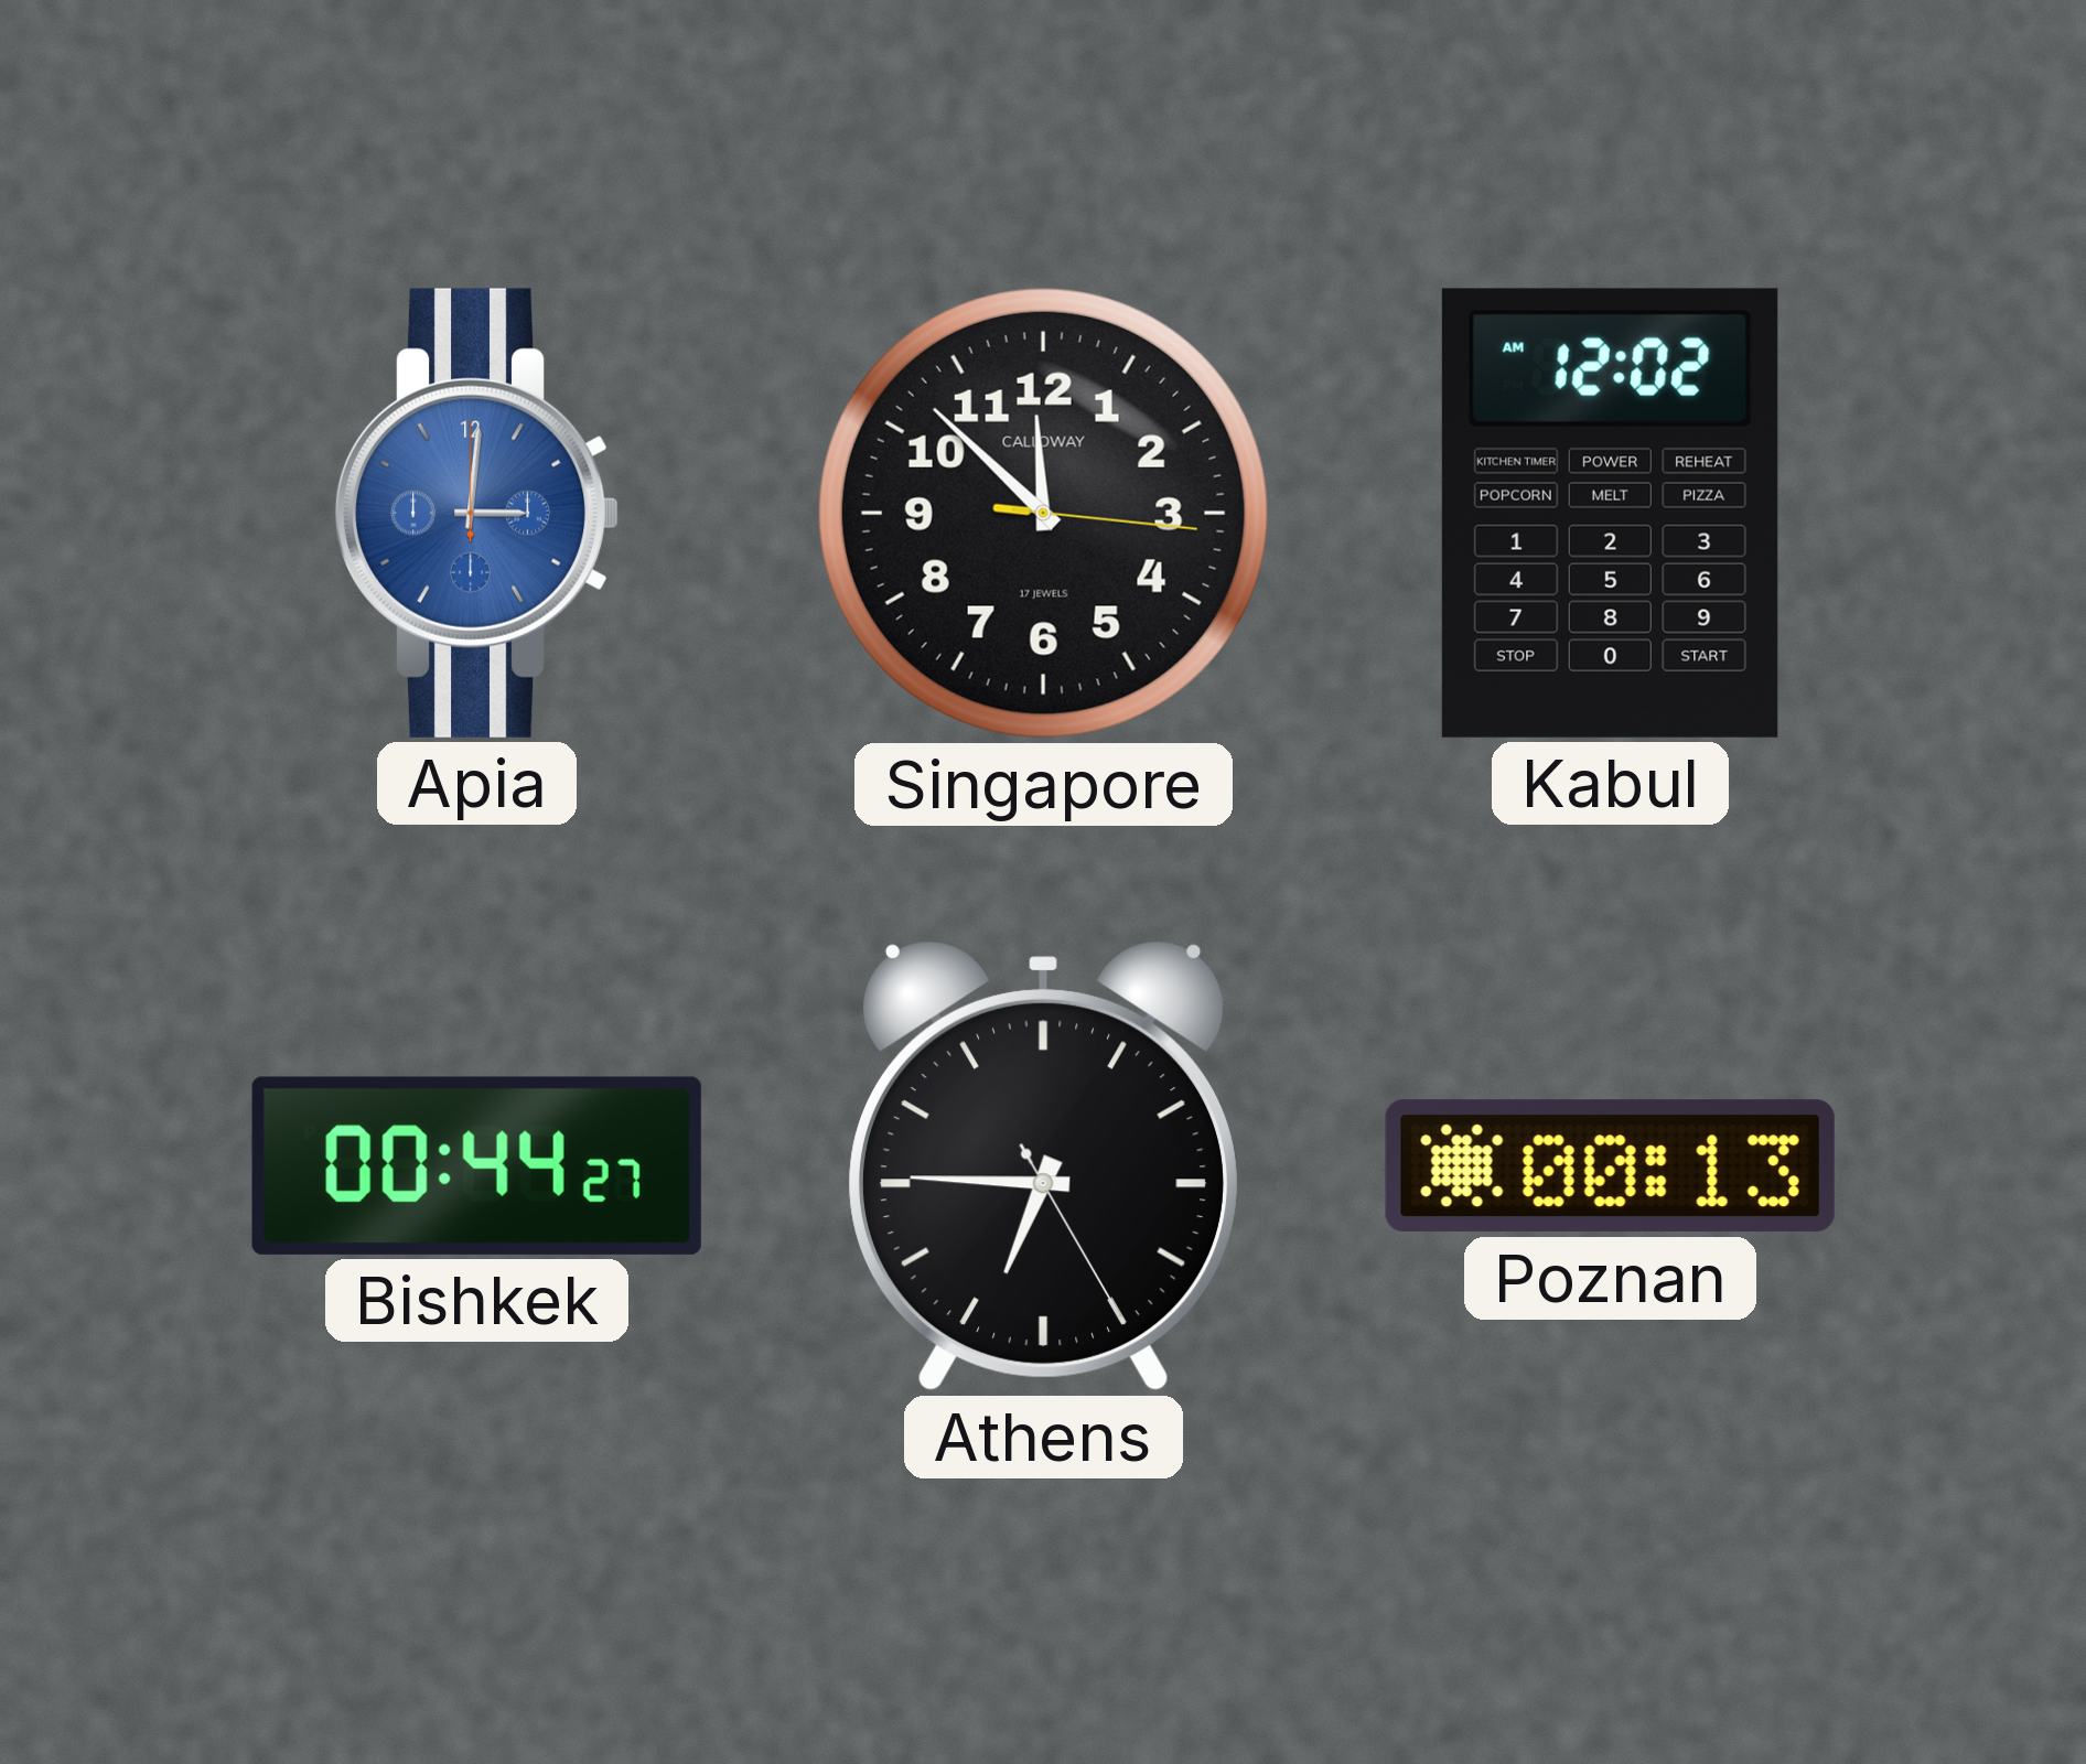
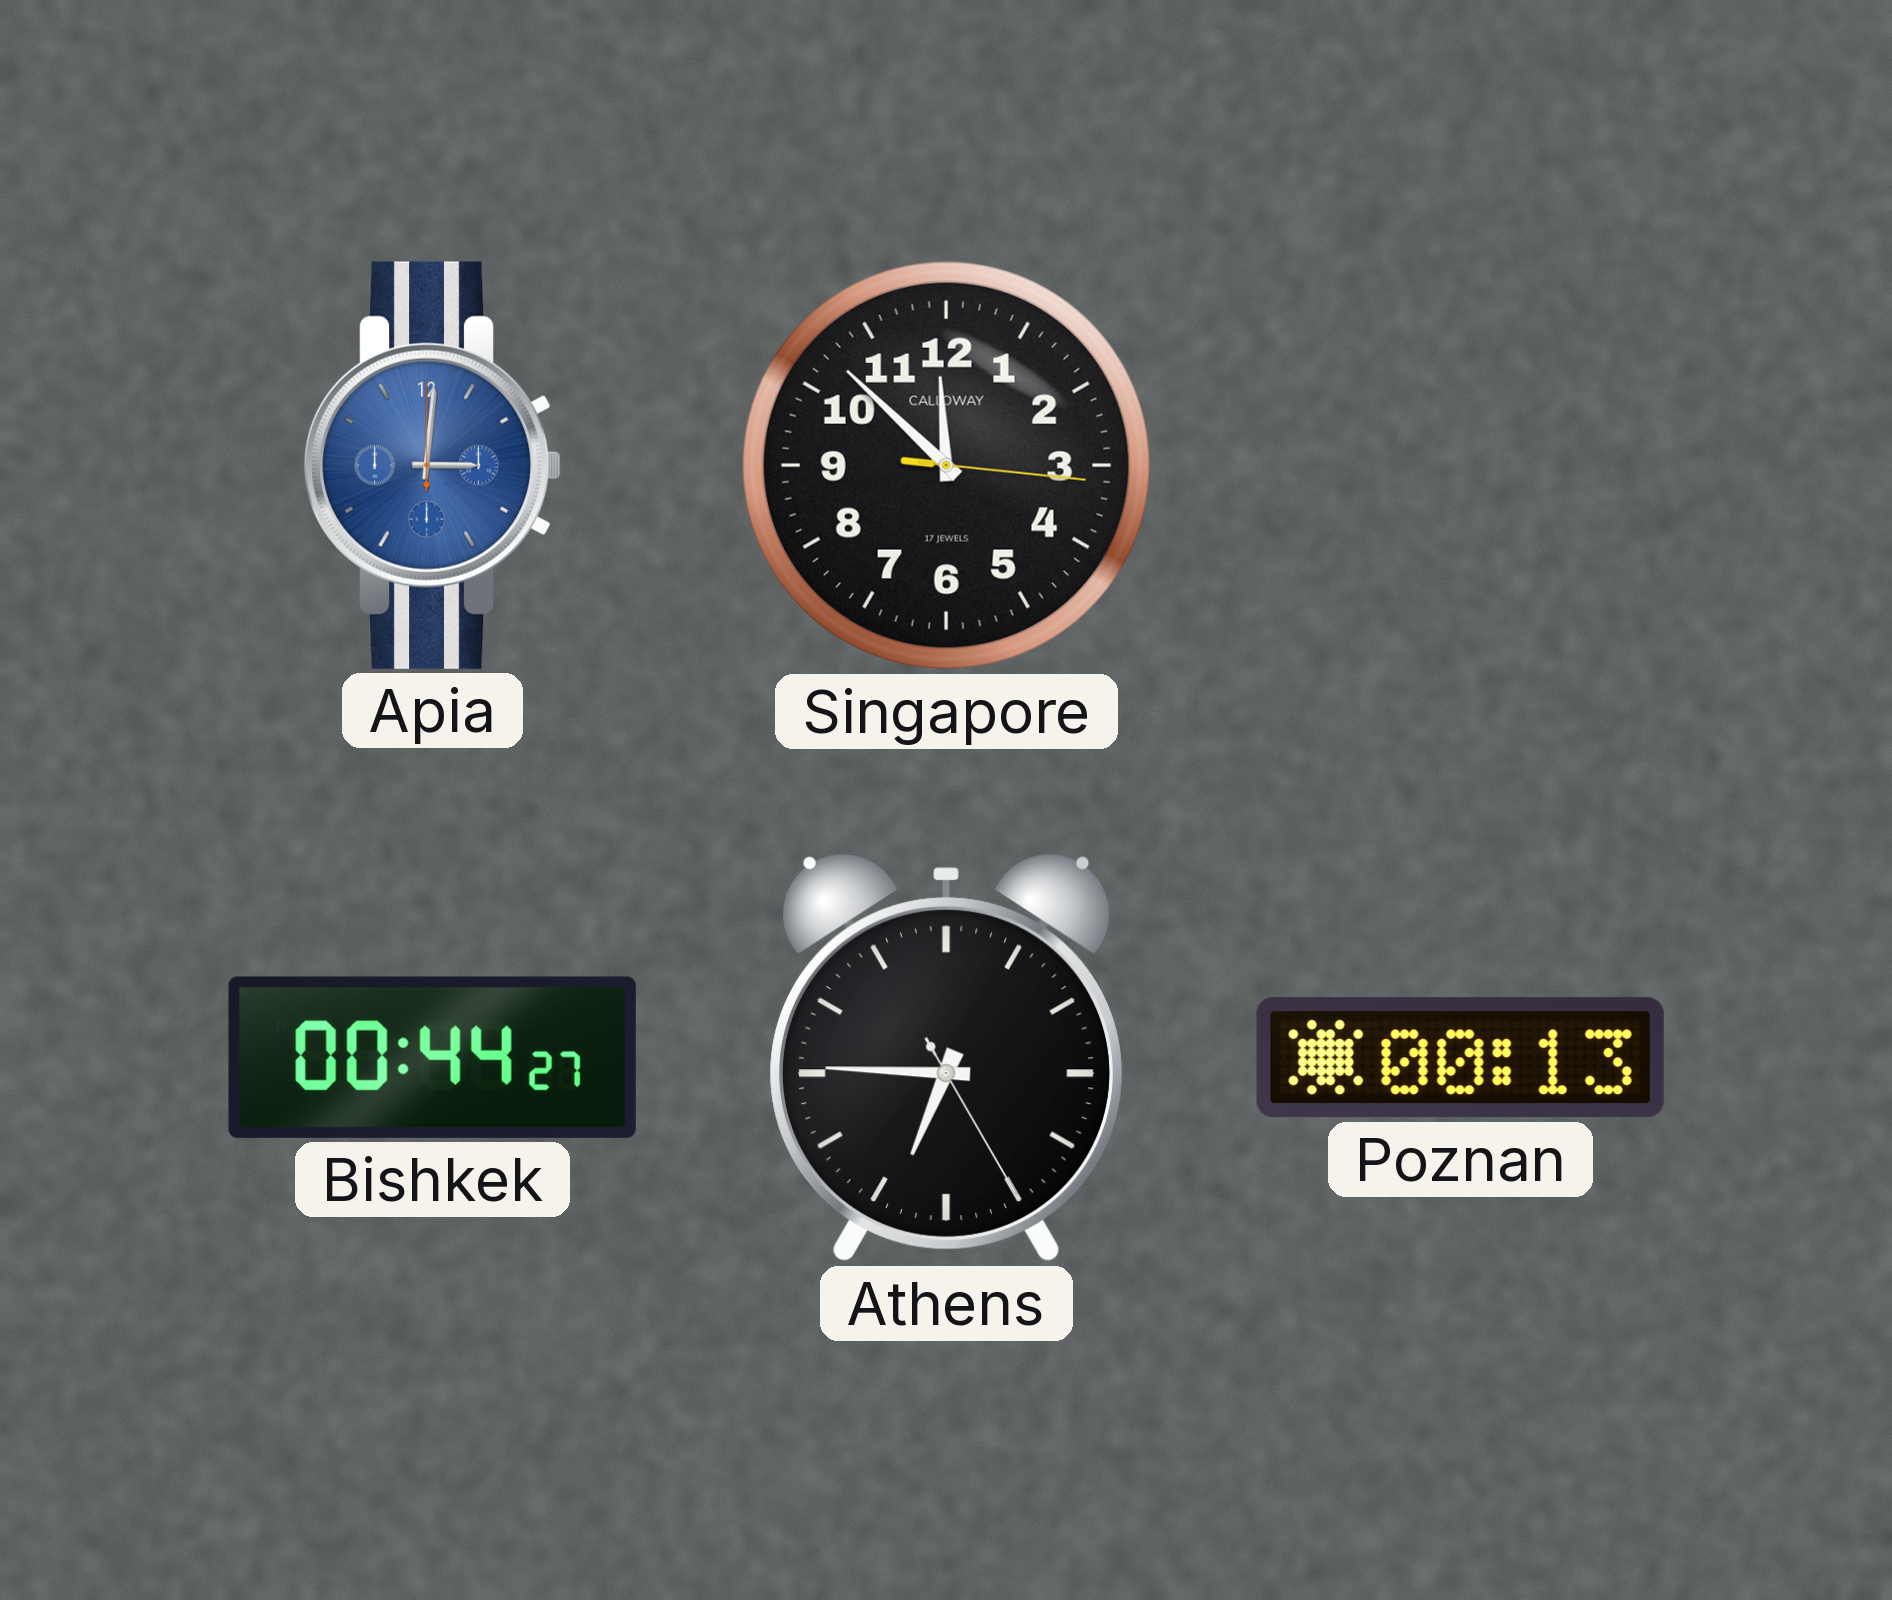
Kabul: 12:02 -> none
